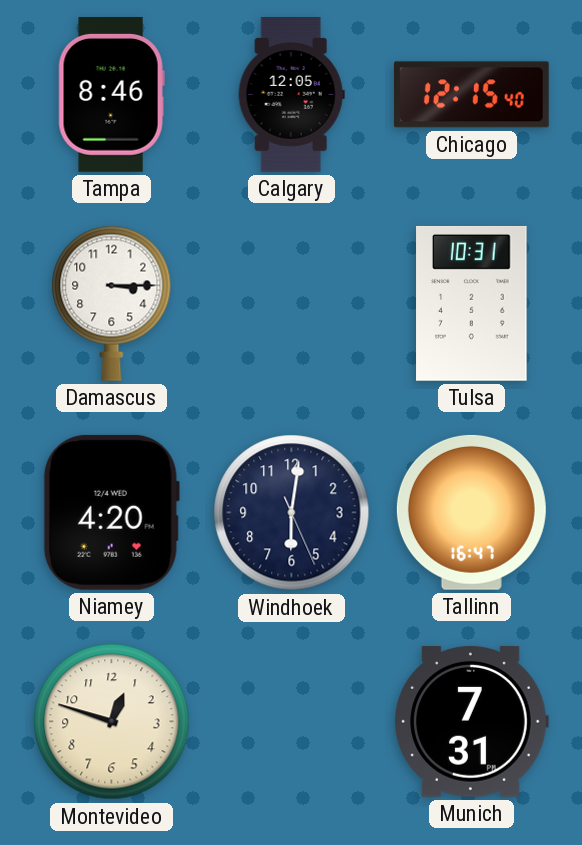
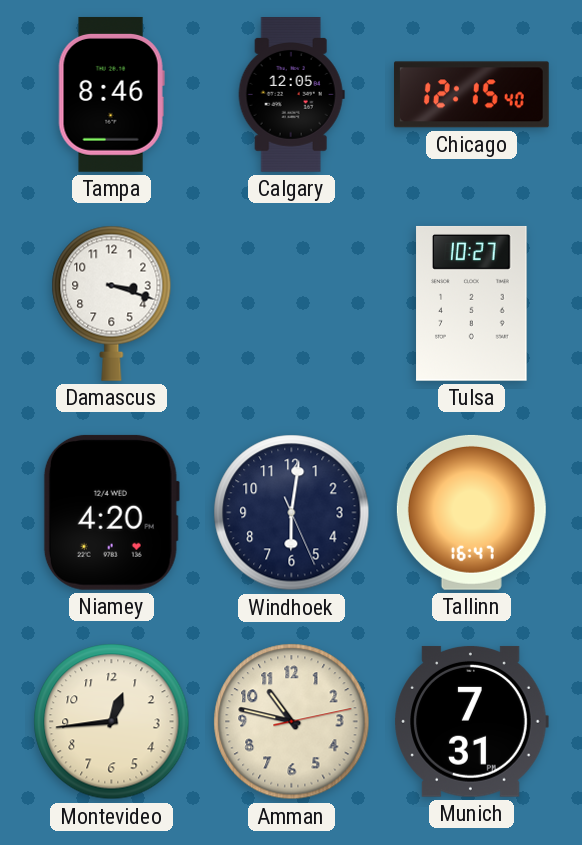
Damascus: 3:15 -> 3:18
Tulsa: 10:31 -> 10:27
Montevideo: 12:48 -> 12:44
Amman: none -> 10:47
